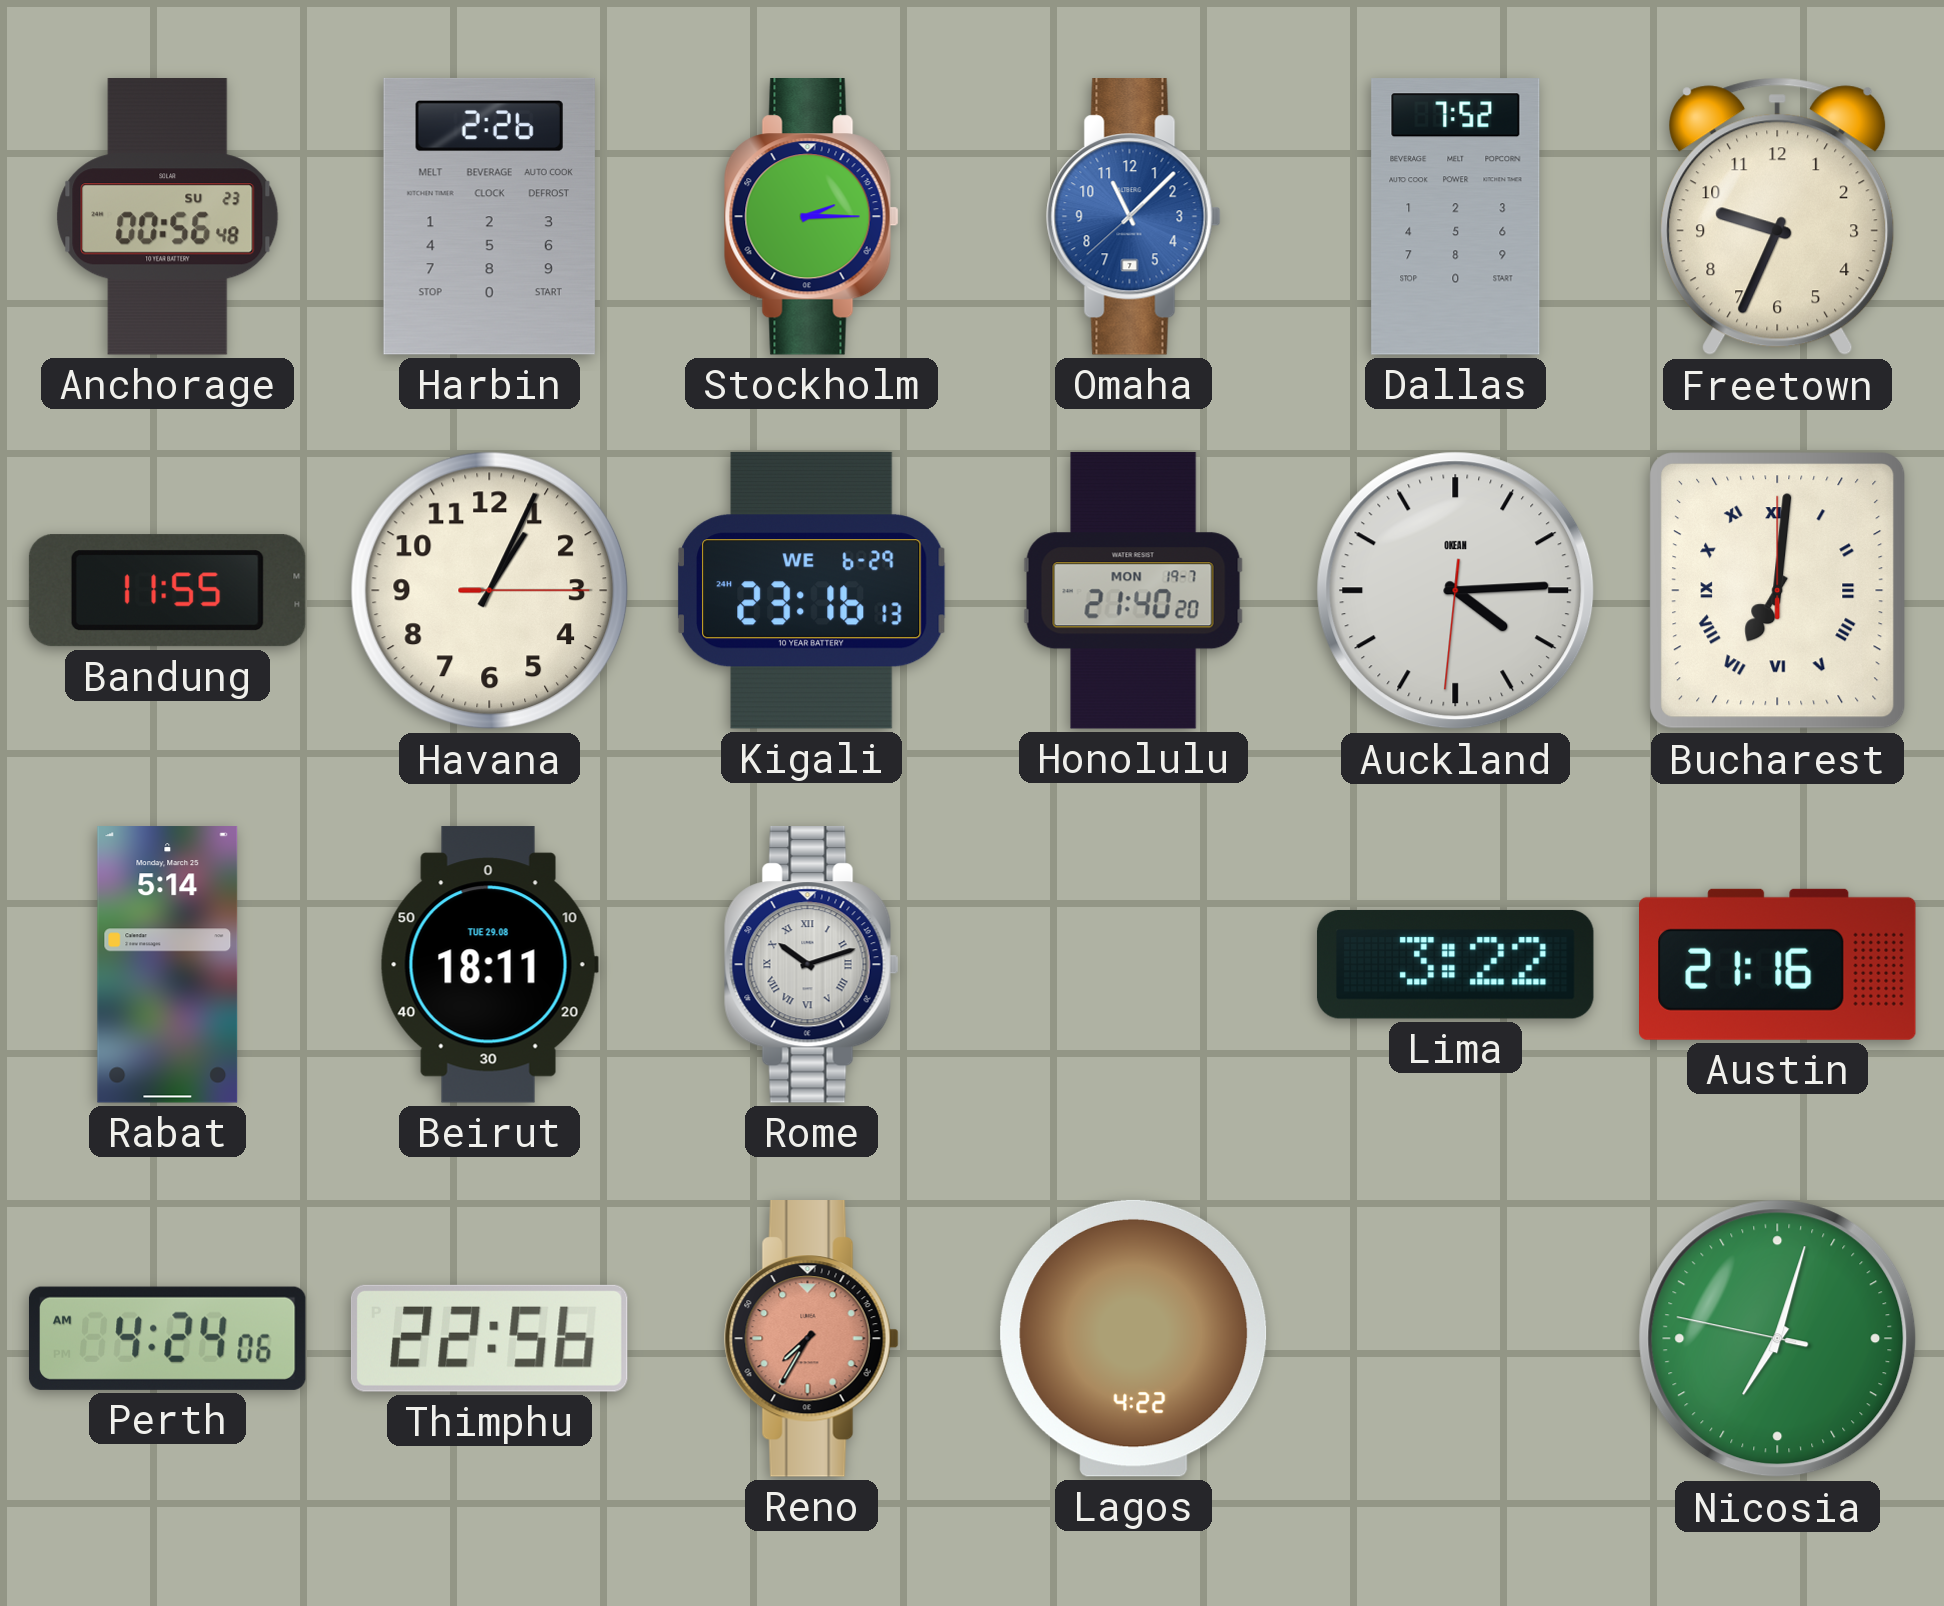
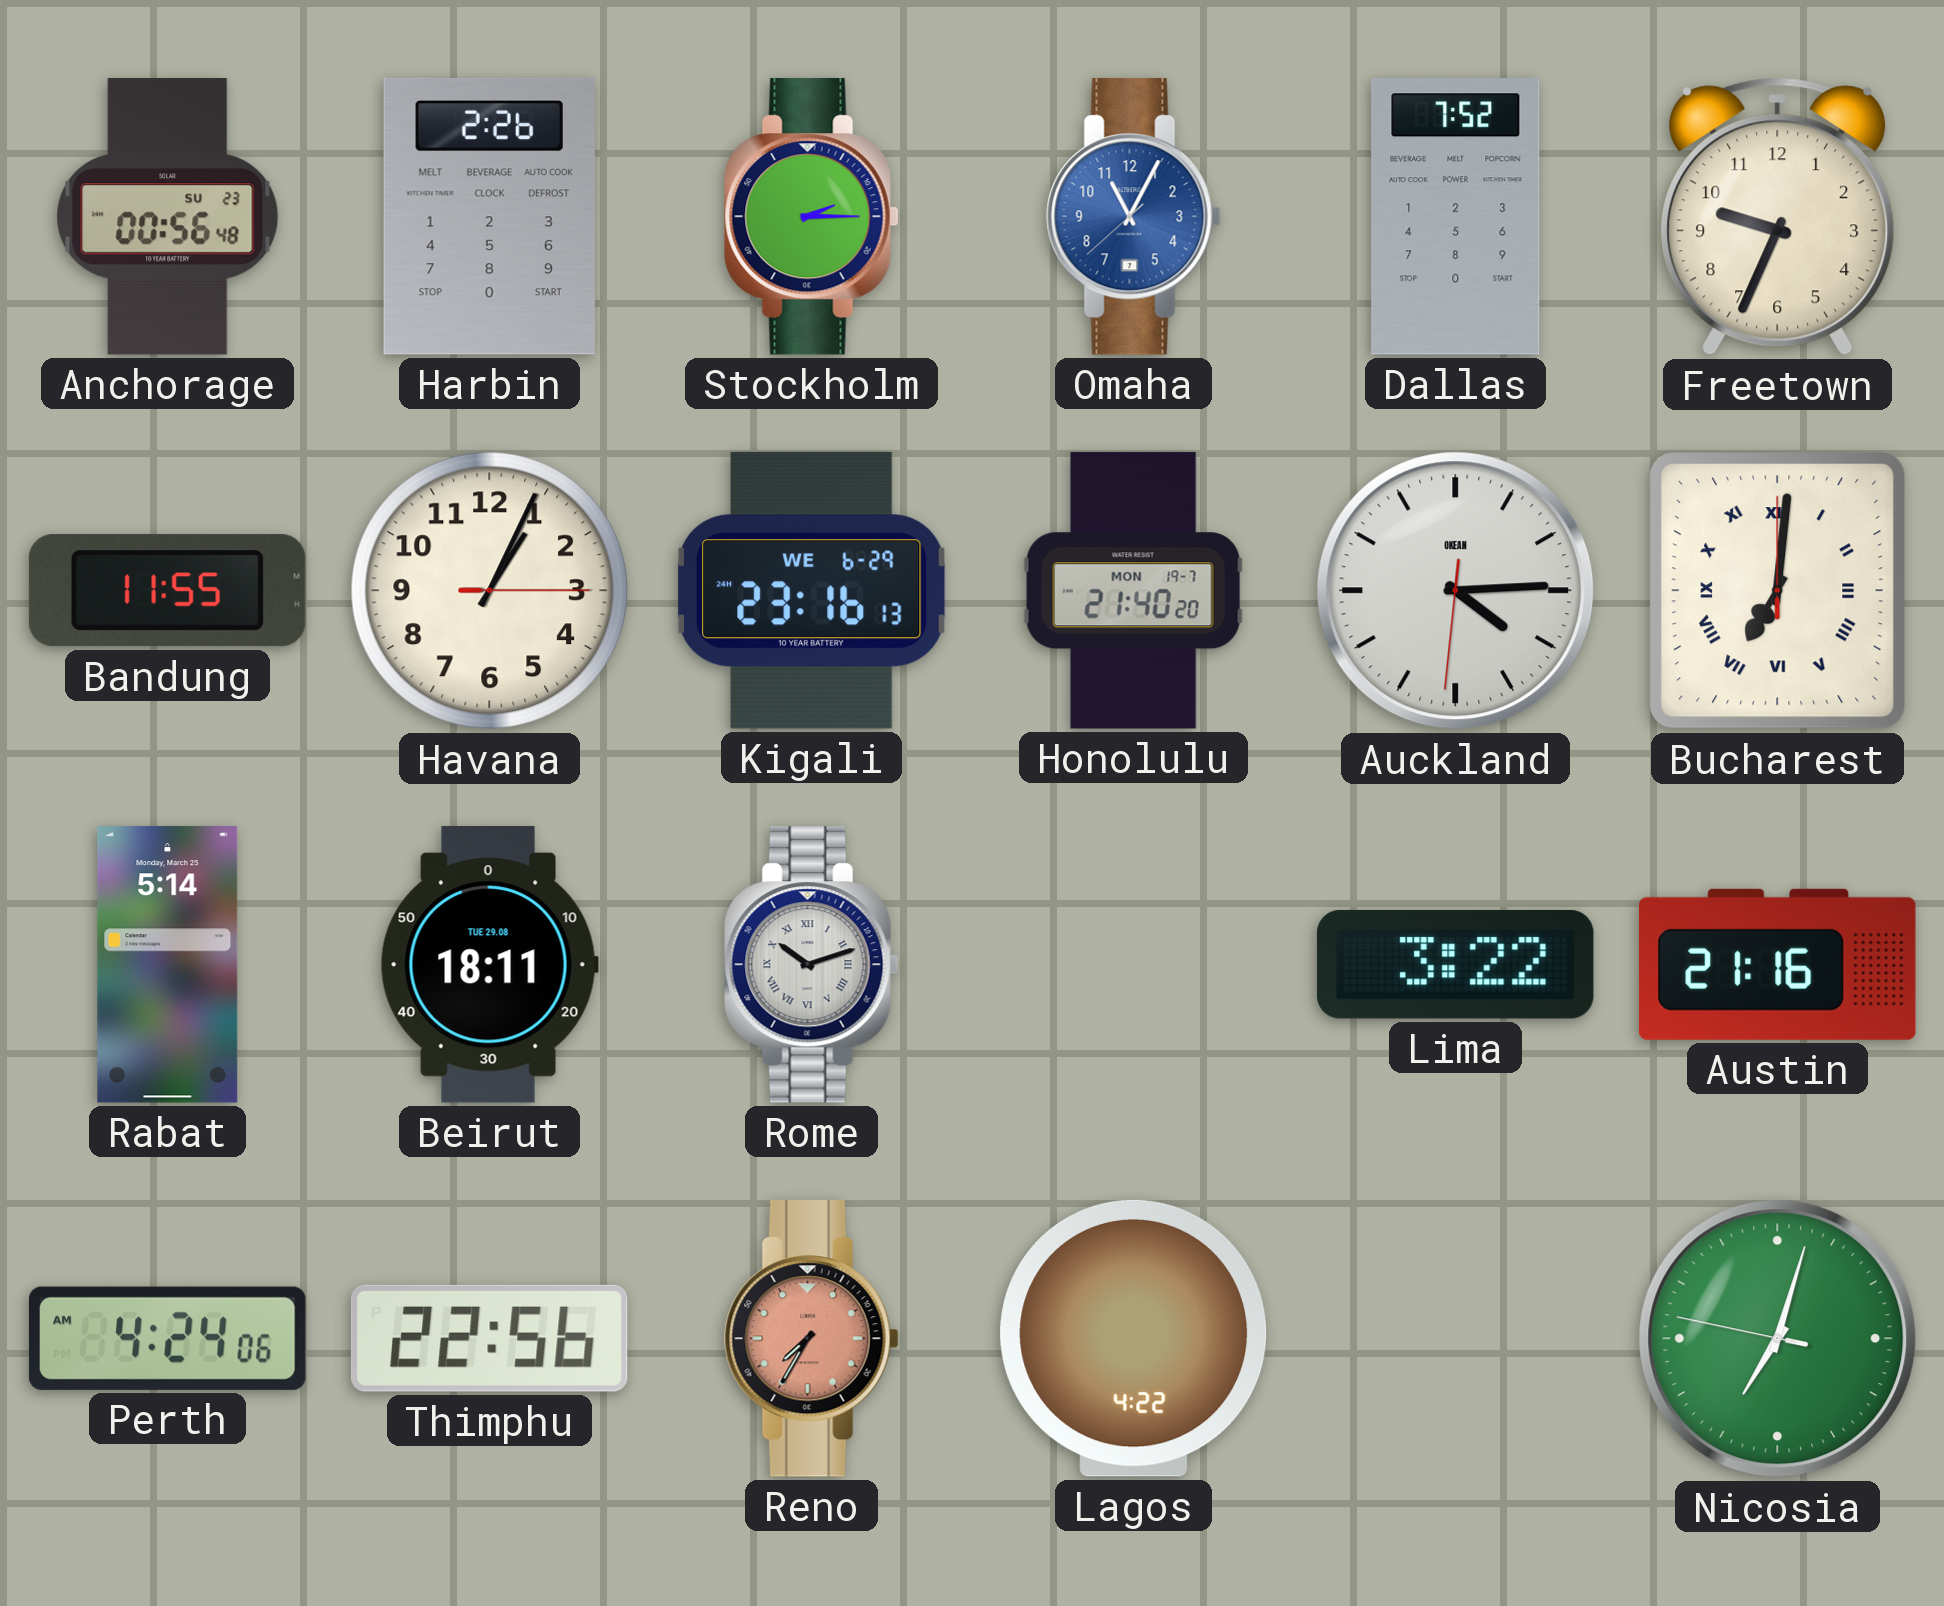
Omaha: 11:07 -> 11:04
